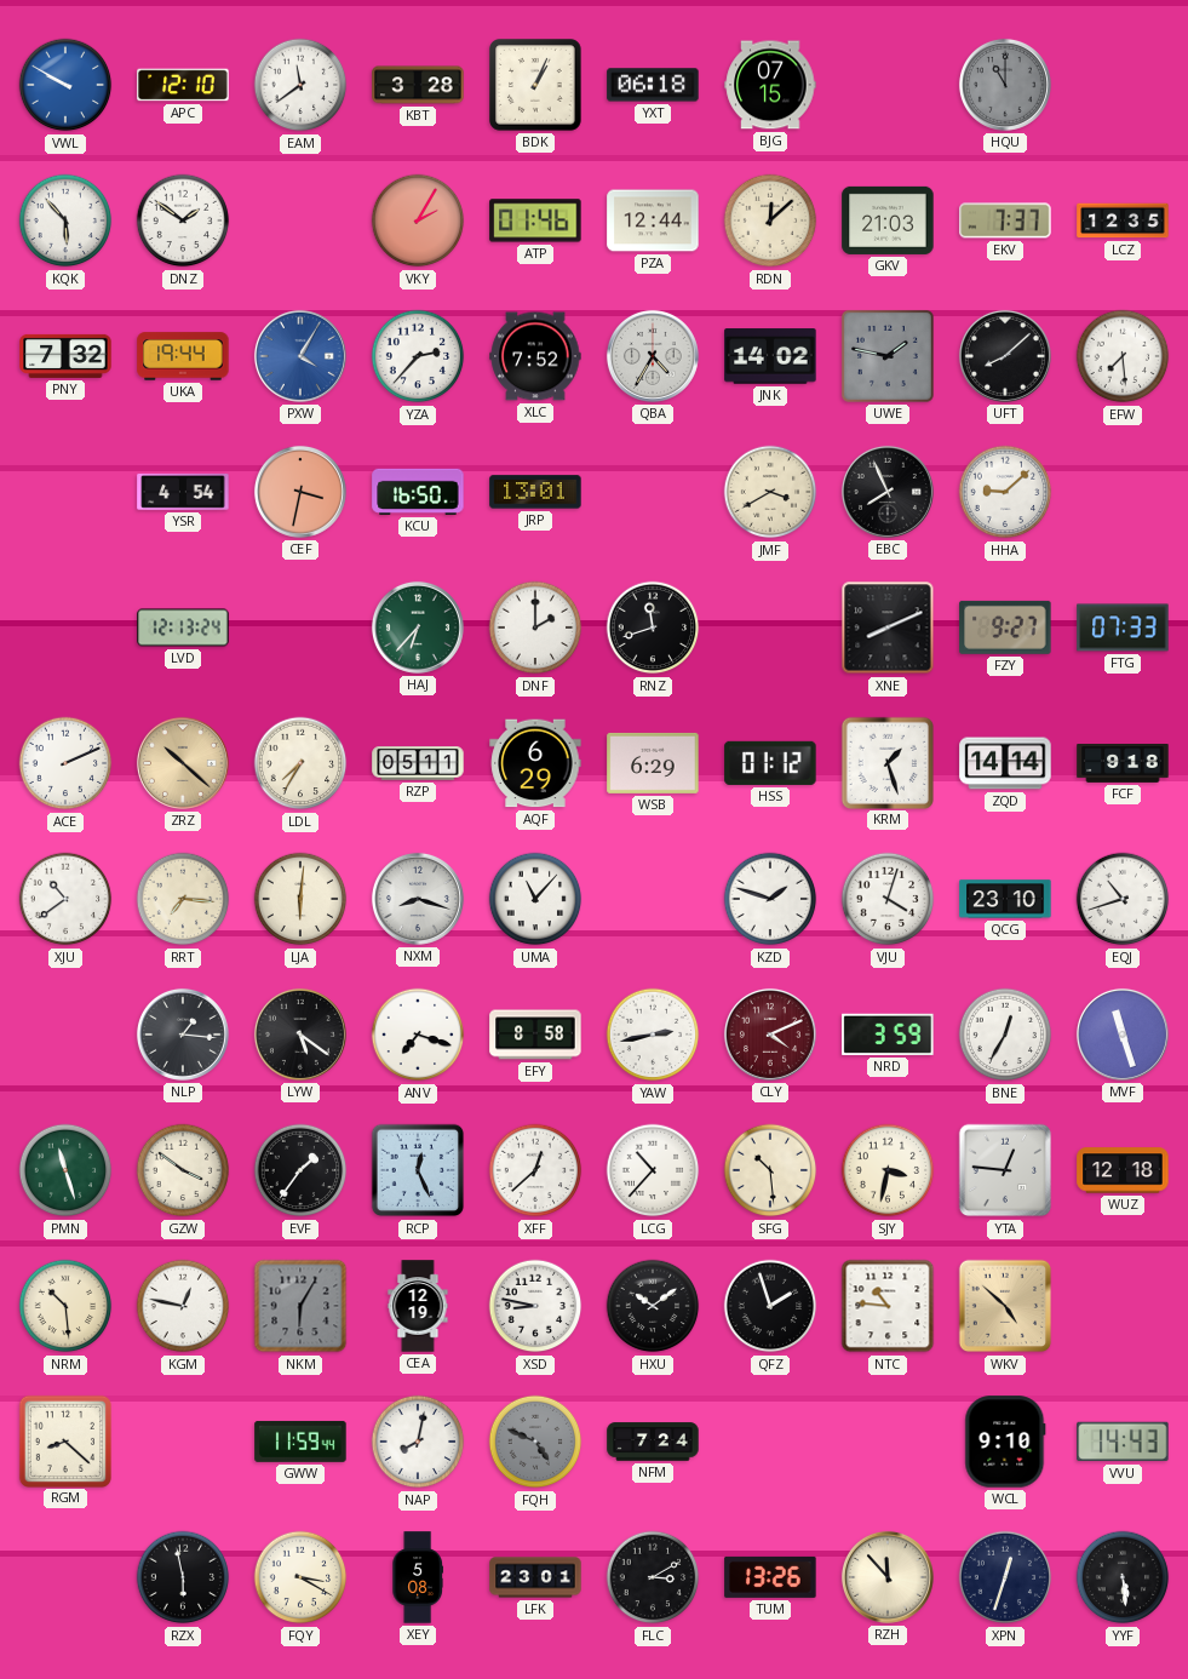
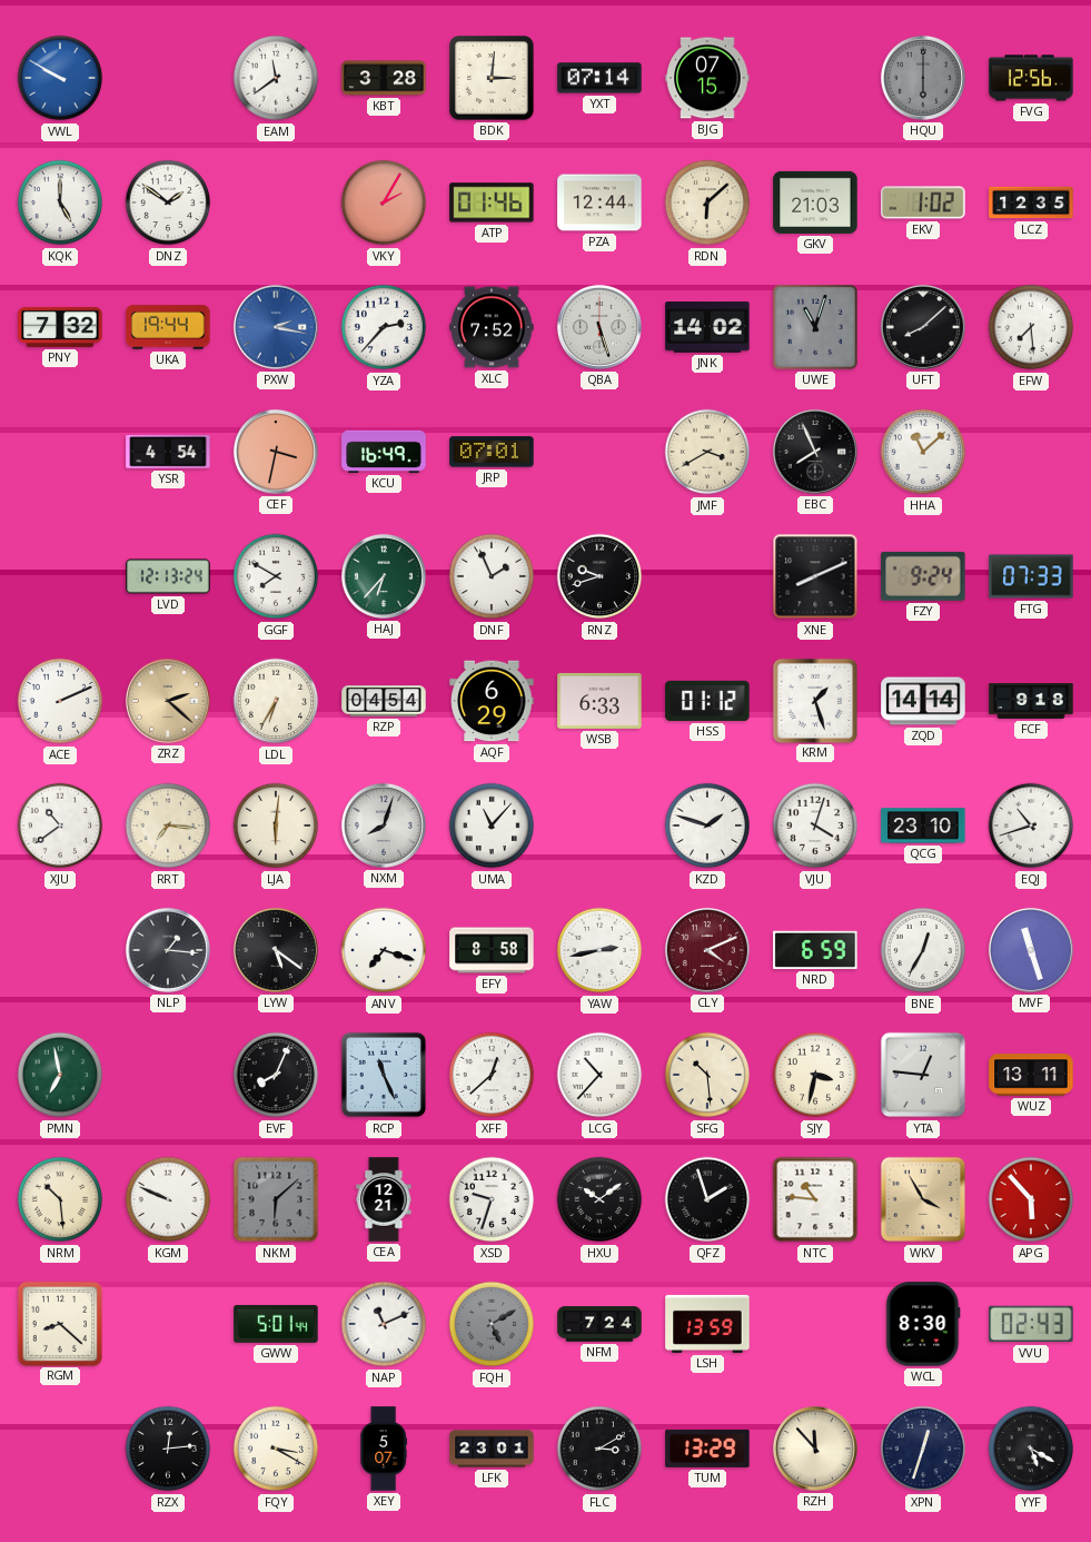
APC: 12:10 -> none
BDK: 1:04 -> 3:01
YXT: 06:18 -> 07:14
HQU: 11:00 -> 6:00
FVG: none -> 12:56
KQK: 5:53 -> 5:00
RDN: 12:08 -> 6:08
EKV: 7:37 -> 1:02
PXW: 4:05 -> 2:17
QBA: 4:35 -> 5:27
UWE: 1:47 -> 11:03
KCU: 16:50 -> 16:49
JRP: 13:01 -> 07:01
HHA: 9:08 -> 11:08
GGF: none -> 7:50
DNF: 2:00 -> 1:56
RNZ: 11:42 -> 9:42
FZY: 9:27 -> 9:24
ZRZ: 10:22 -> 2:22
LDL: 7:35 -> 6:35
RZP: 05:11 -> 04:54
WSB: 6:29 -> 6:33
NXM: 8:18 -> 8:03
NRD: 3:59 -> 6:59
PMN: 11:27 -> 6:58
GZW: 3:51 -> none
EVF: 1:36 -> 8:04
RCP: 12:26 -> 11:26
WUZ: 12:18 -> 13:11
KGM: 12:47 -> 9:49
NKM: 6:05 -> 6:08
CEA: 12:19 -> 12:21
XSD: 8:47 -> 9:33
WKV: 4:52 -> 3:55
APG: none -> 5:53
GWW: 11:59 -> 5:01
NAP: 8:02 -> 11:11
FQH: 4:49 -> 5:10
LSH: none -> 13:59
WCL: 9:10 -> 8:30
VVU: 14:43 -> 02:43
RZX: 5:58 -> 12:14
XEY: 5:08 -> 5:07
TUM: 13:26 -> 13:29
YYF: 5:29 -> 5:20
